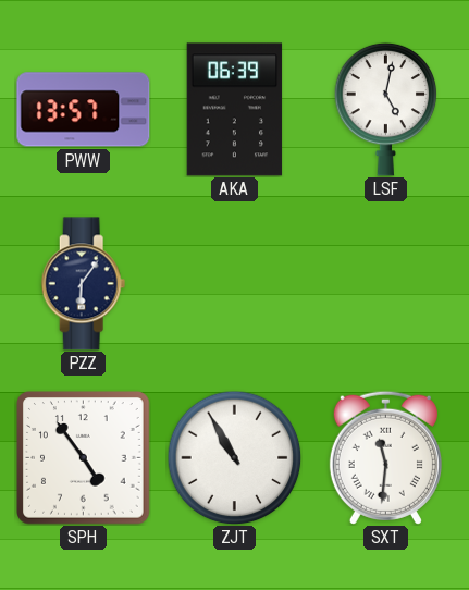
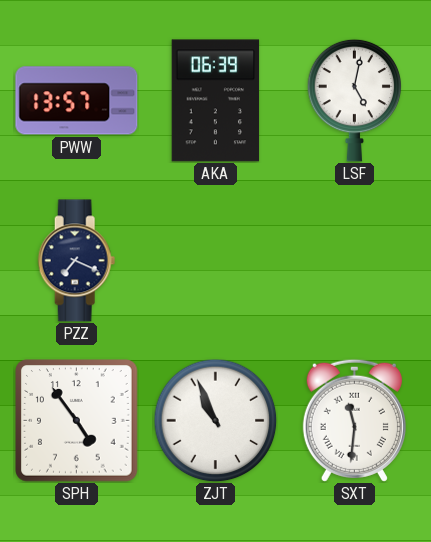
PZZ: 6:06 -> 7:19
ZJT: 10:55 -> 10:56
